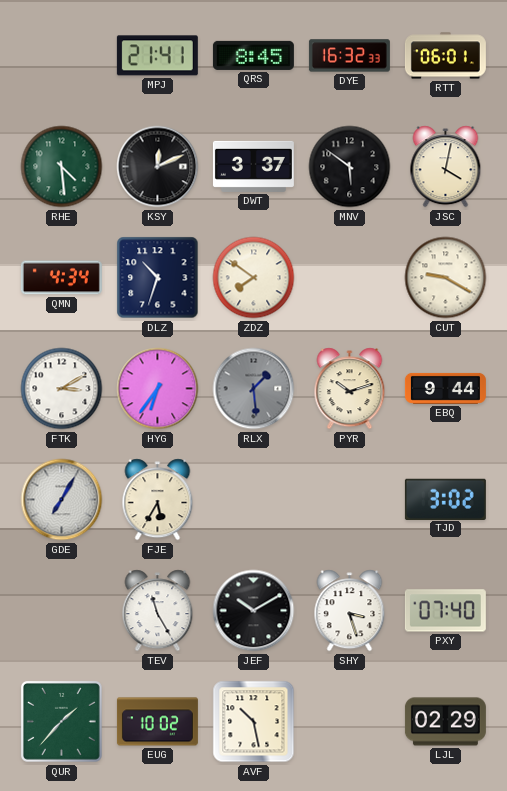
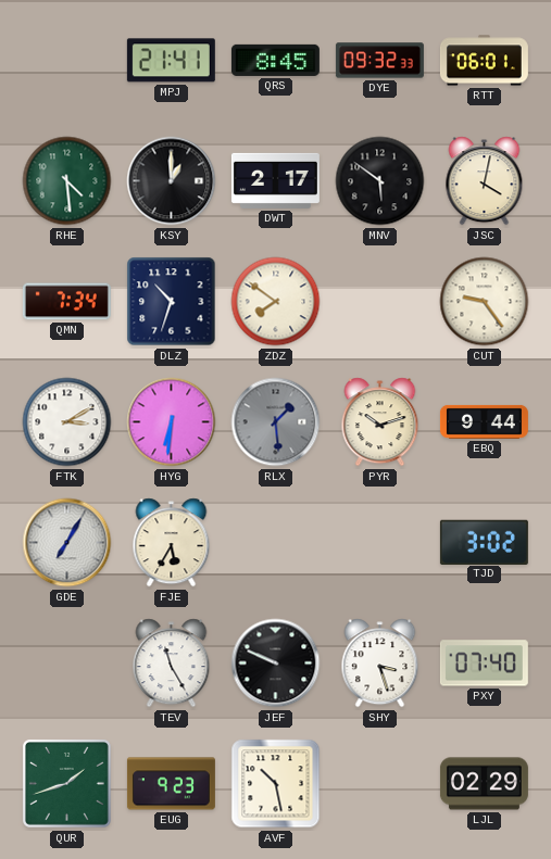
DYE: 16:32 -> 09:32
KSY: 12:11 -> 1:00
DWT: 3:37 -> 2:17
QMN: 4:34 -> 7:34
CUT: 9:20 -> 9:24
HYG: 6:36 -> 6:31
JEF: 10:10 -> 9:49
QUR: 1:37 -> 1:42
EUG: 10:02 -> 9:23
